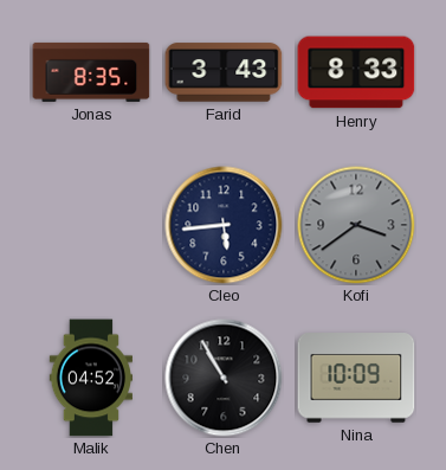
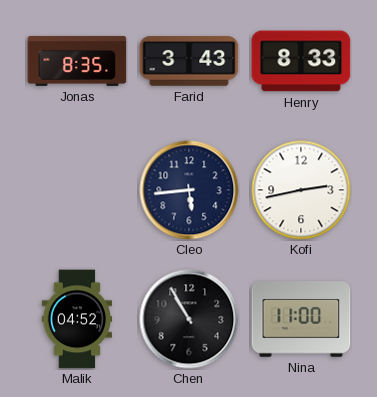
Kofi: 3:39 -> 2:43
Kofi dial: grey -> white
Nina: 10:09 -> 11:00
